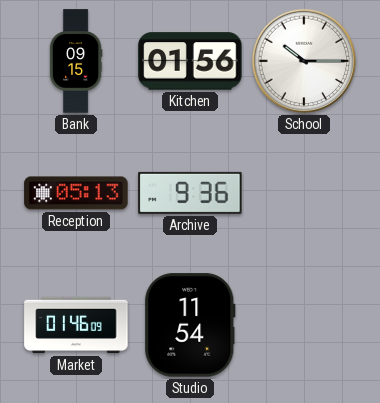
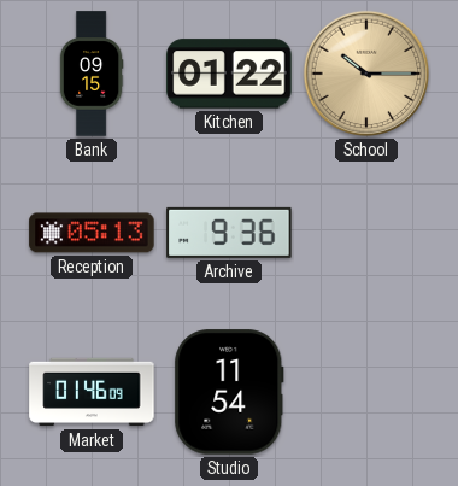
Kitchen: 01:56 -> 01:22
School dial: white -> champagne
